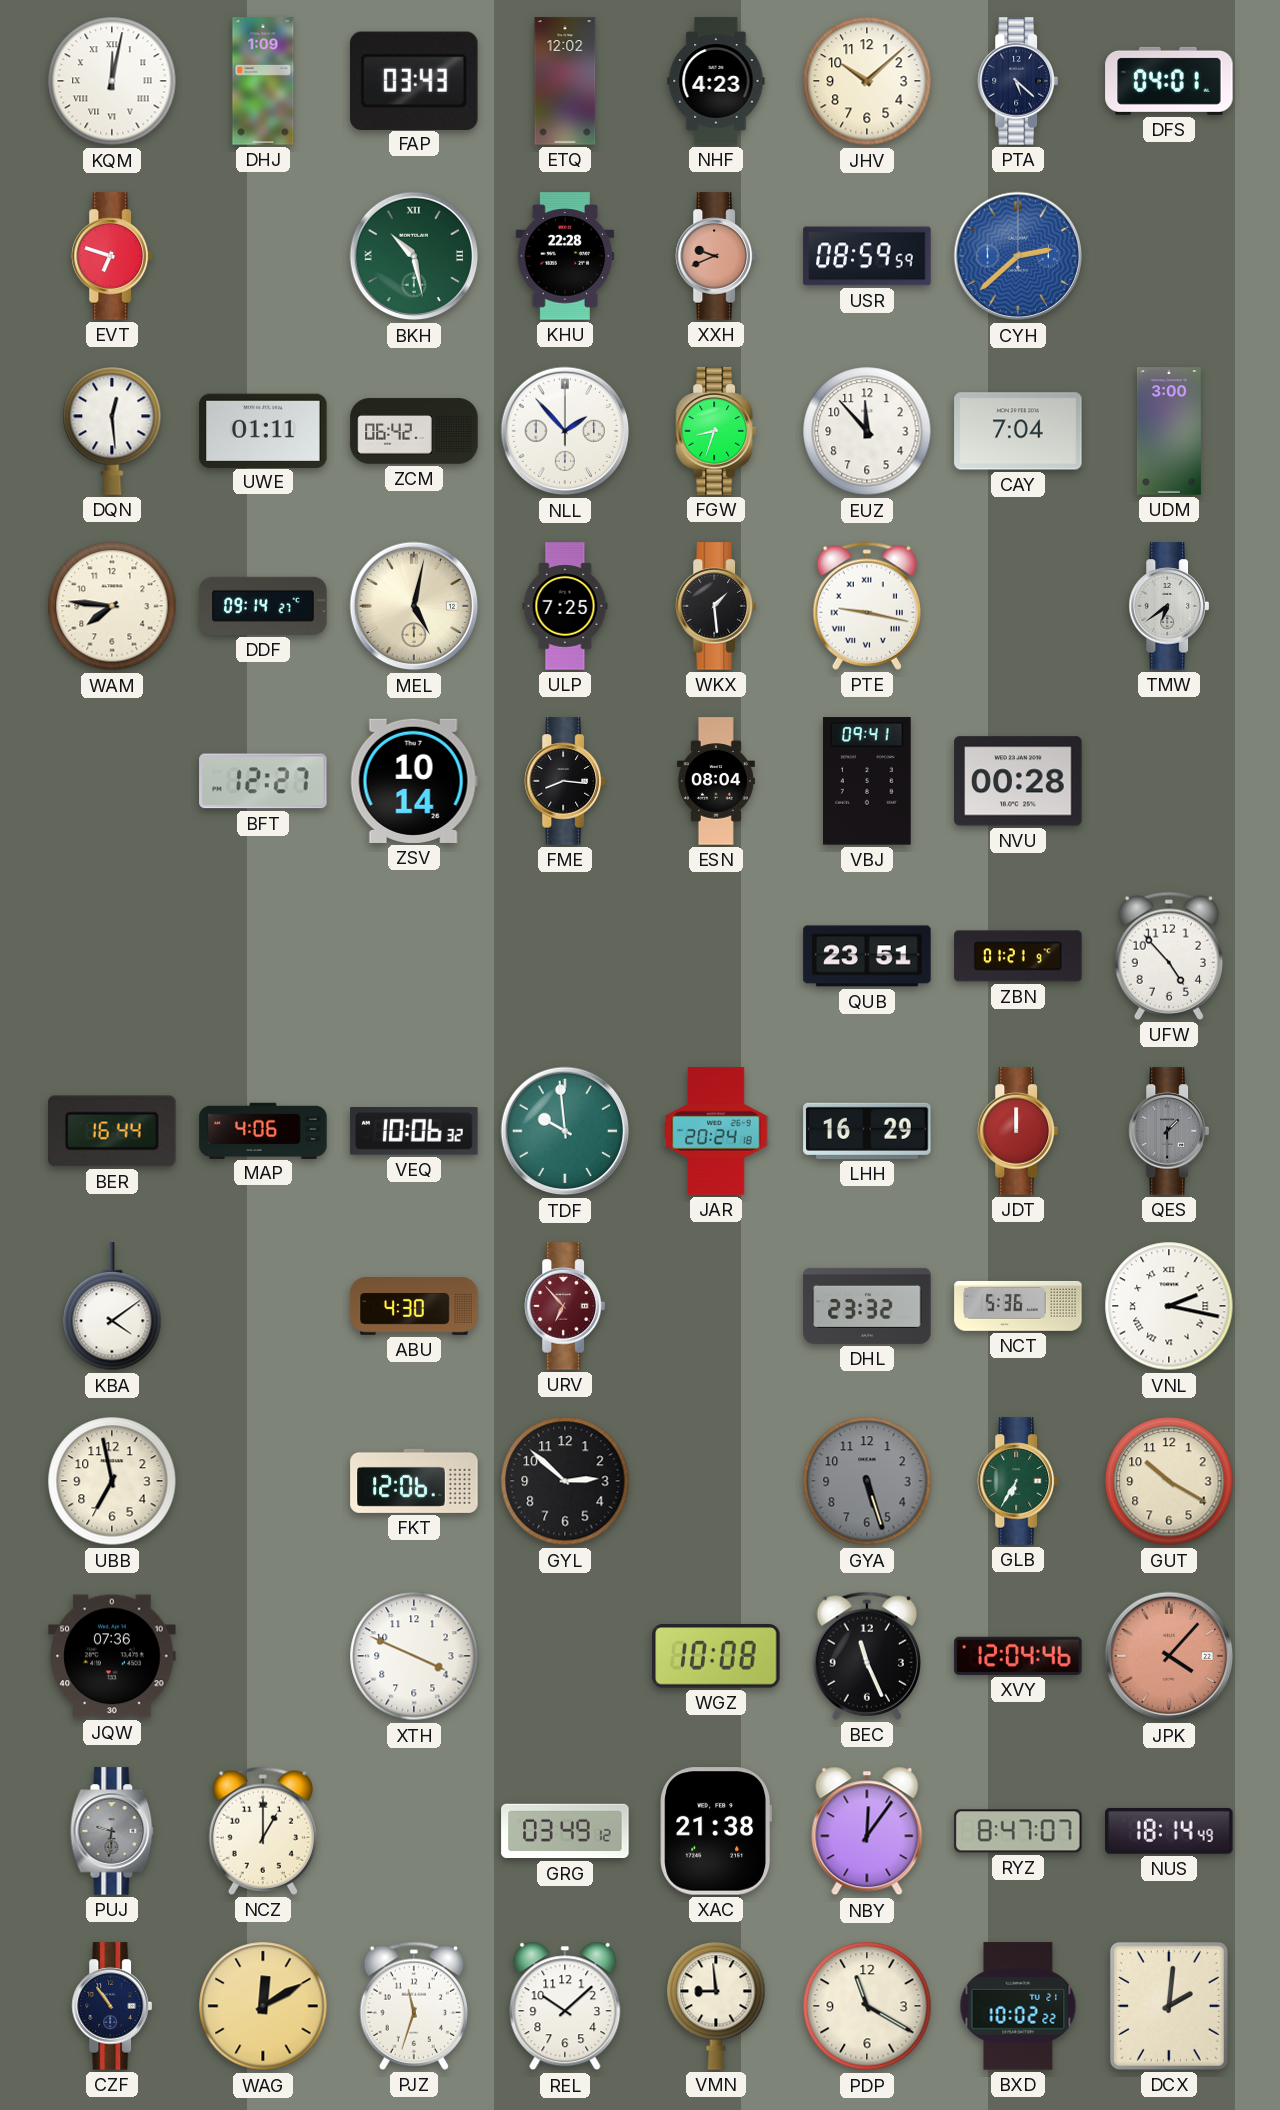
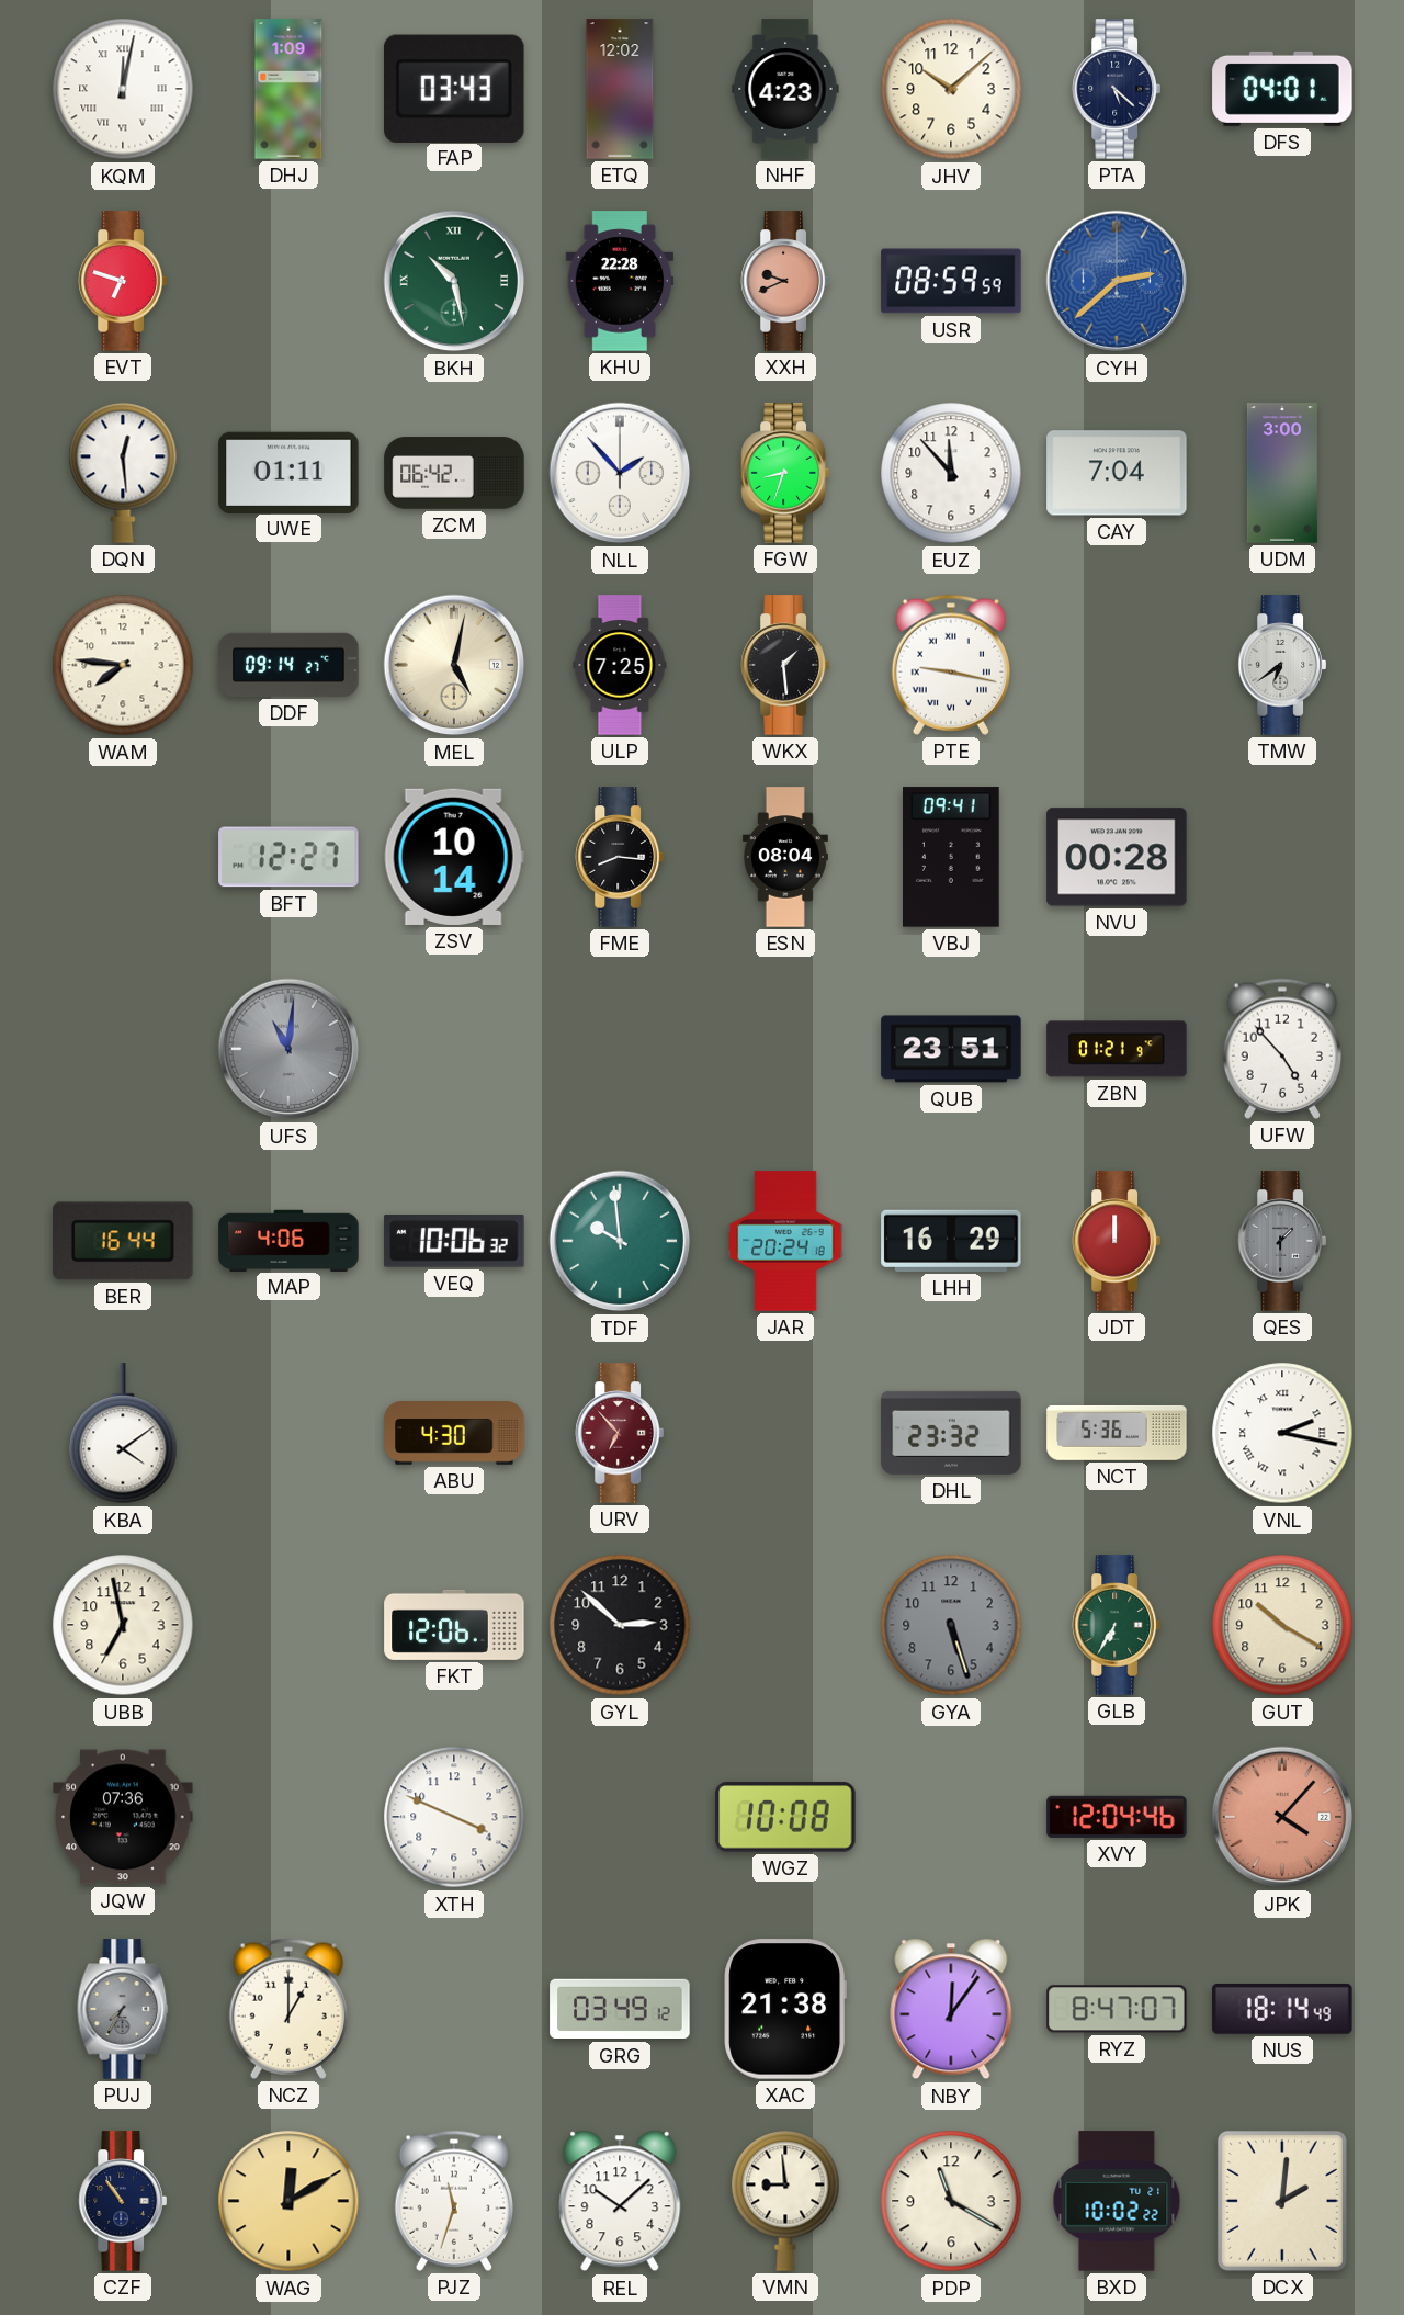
UFS: none -> 11:01
BEC: 11:26 -> none
PUJ: 9:31 -> 7:35
